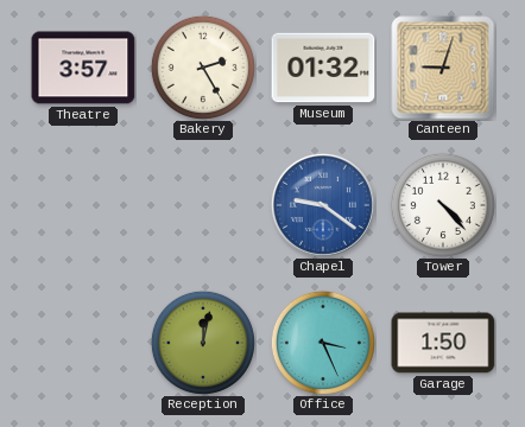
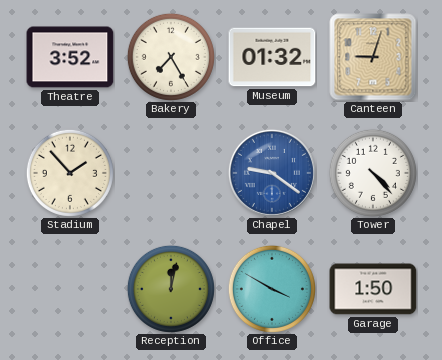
Theatre: 3:57 -> 3:52
Bakery: 2:25 -> 7:25
Stadium: none -> 1:53
Office: 3:26 -> 3:50
